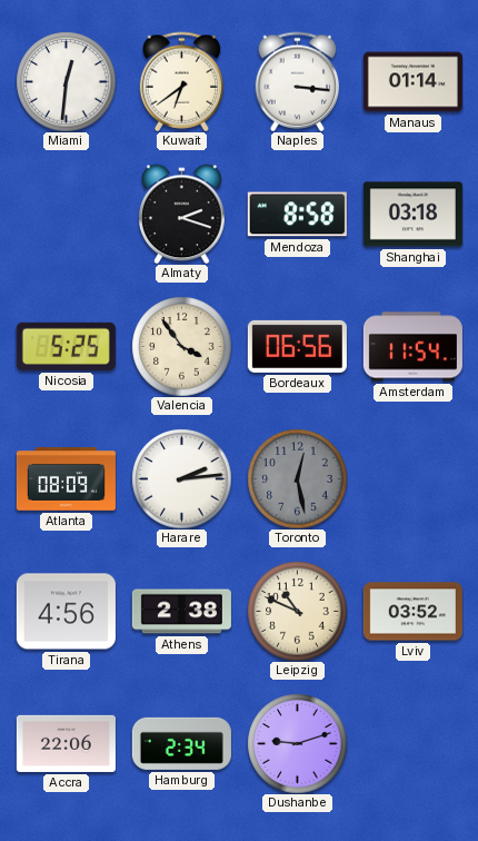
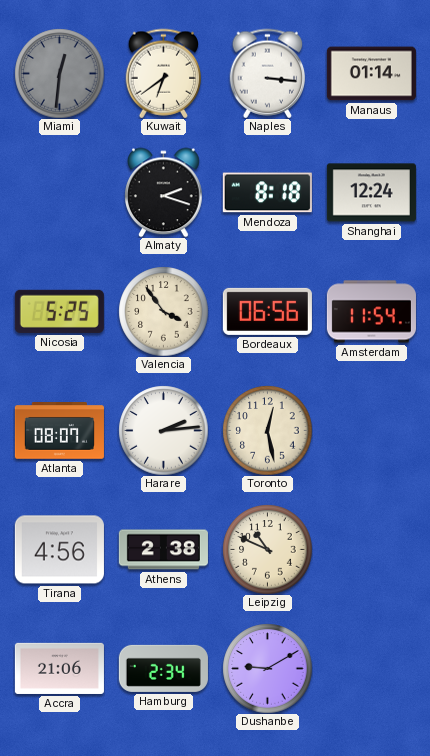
Miami dial: white -> grey
Mendoza: 8:58 -> 8:18
Shanghai: 03:18 -> 12:24
Atlanta: 08:09 -> 08:07
Toronto dial: grey -> cream
Lviv: 03:52 -> none
Accra: 22:06 -> 21:06
Dushanbe: 9:12 -> 9:10
